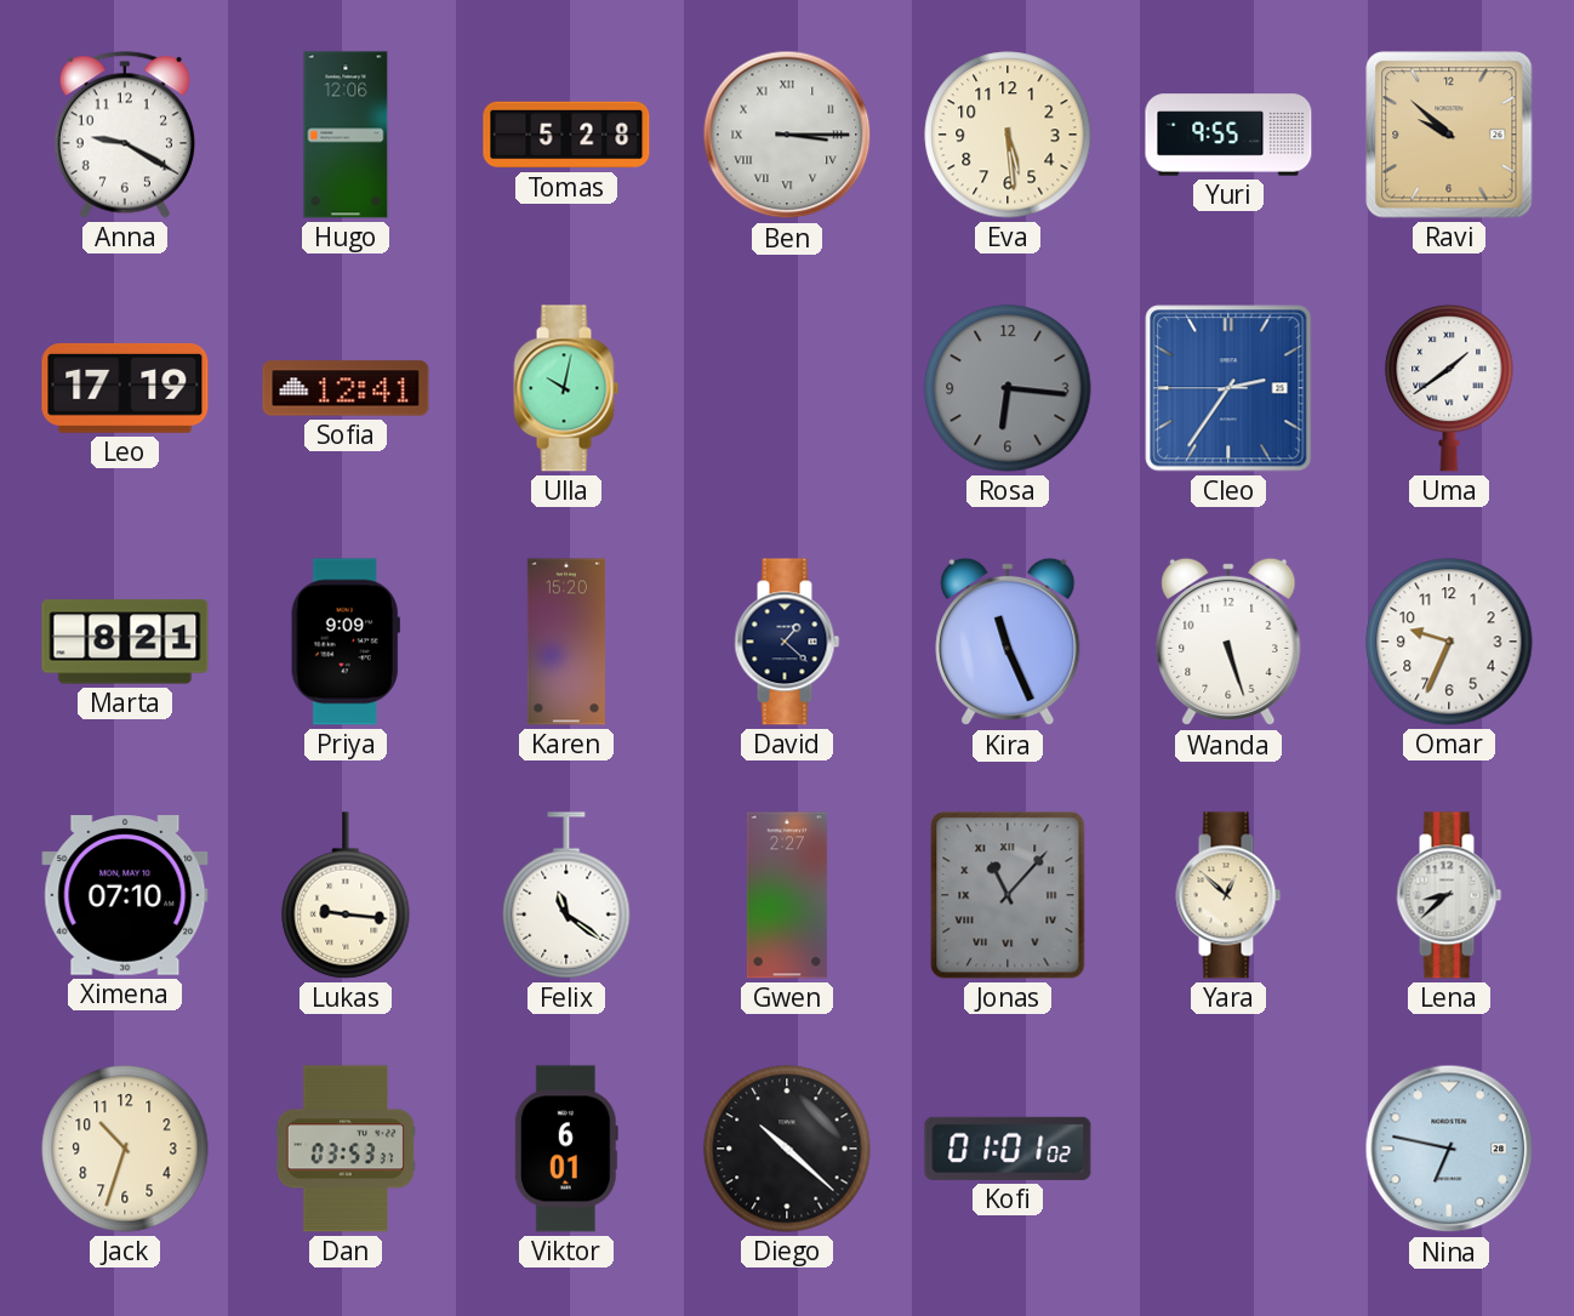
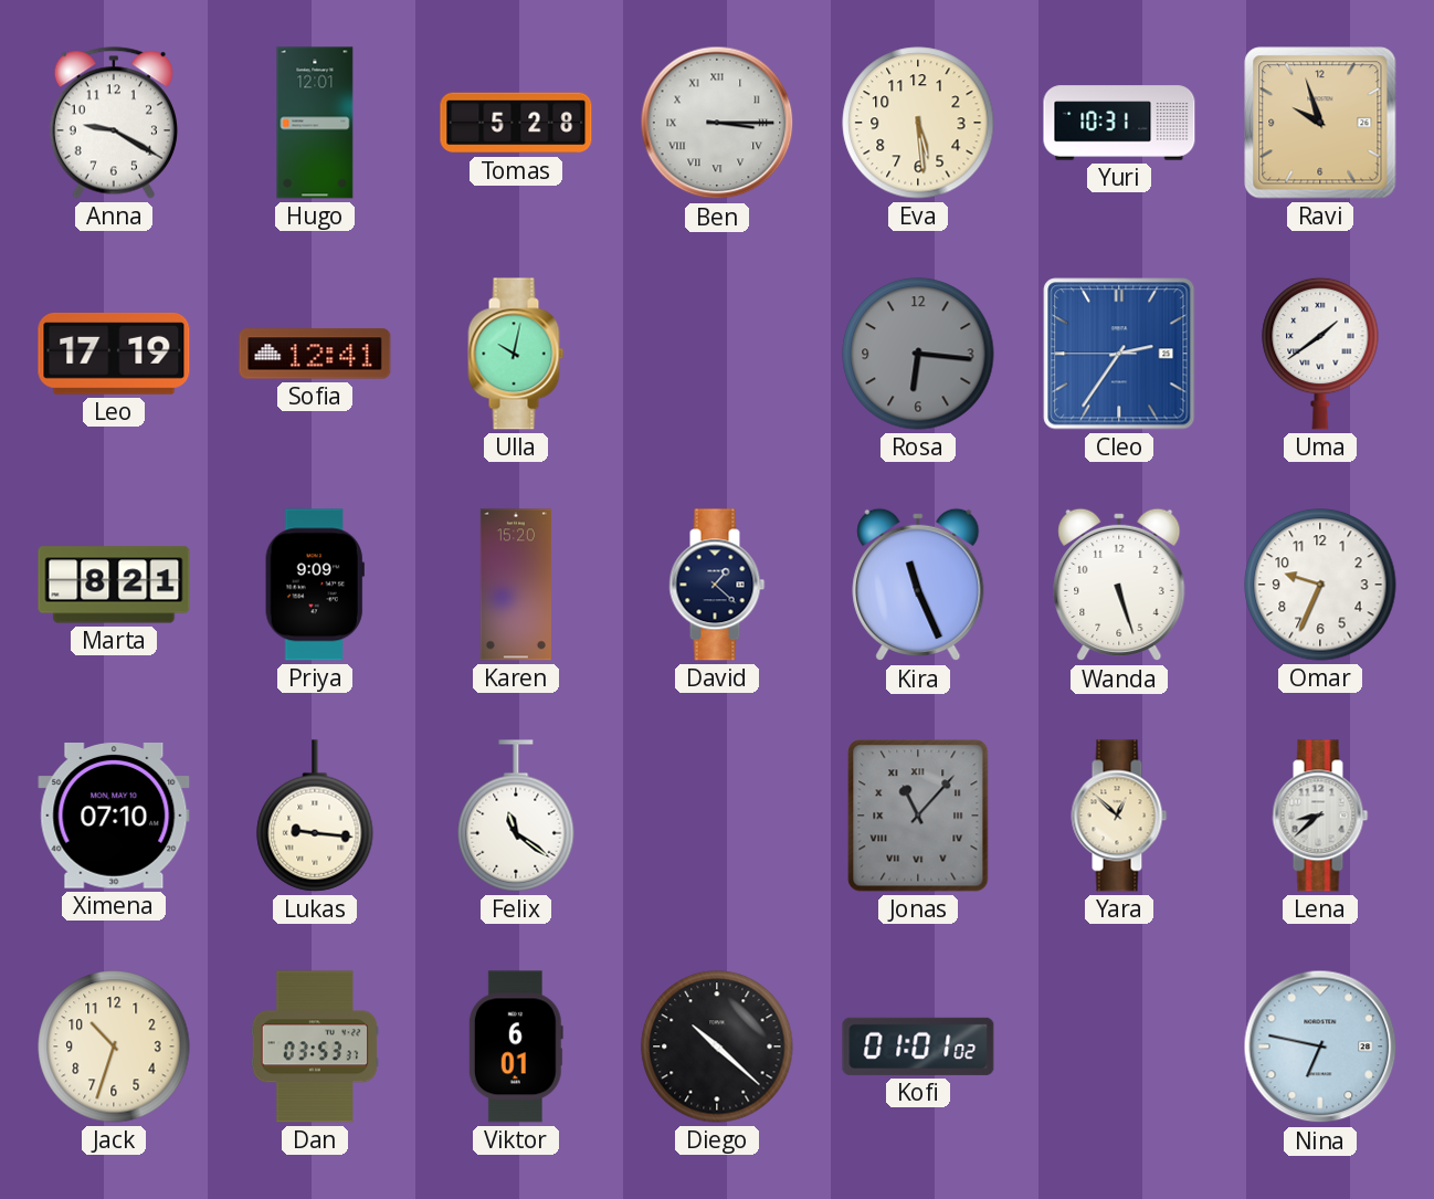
Hugo: 12:06 -> 12:01
Yuri: 9:55 -> 10:31
Ravi: 9:52 -> 9:57
Gwen: 2:27 -> none
